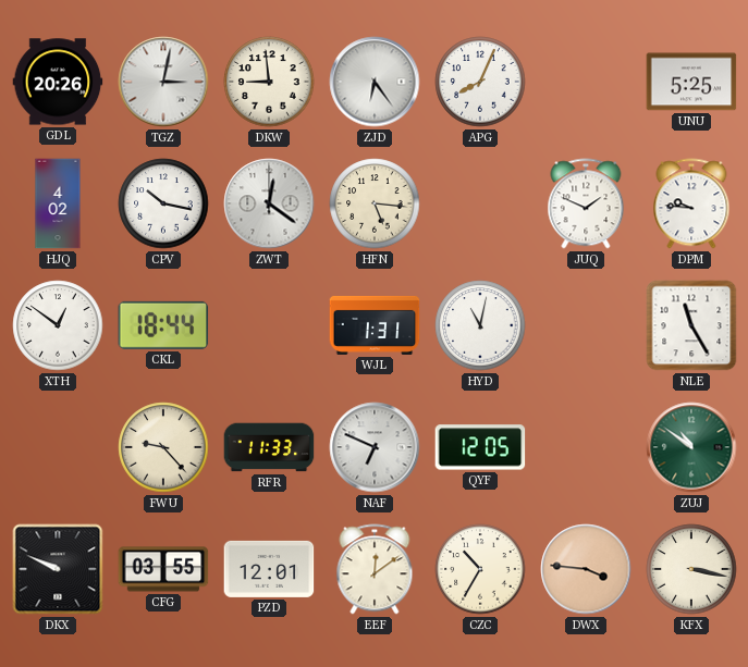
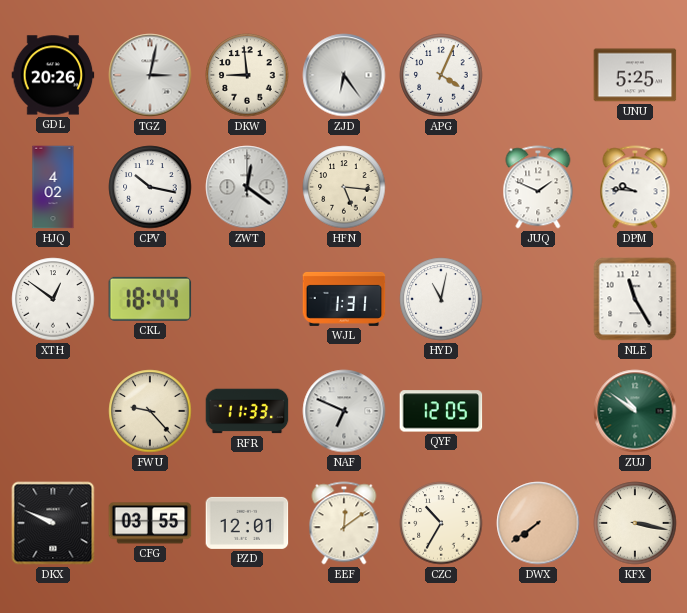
APG: 8:04 -> 4:04
DWX: 3:46 -> 7:39
